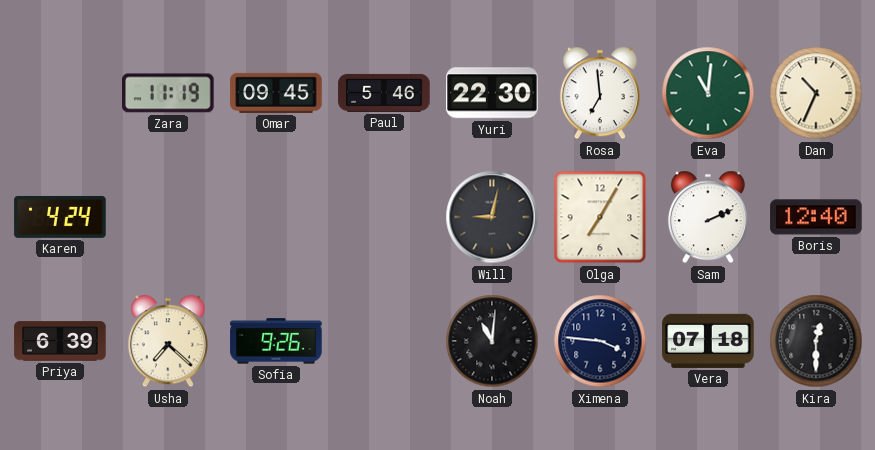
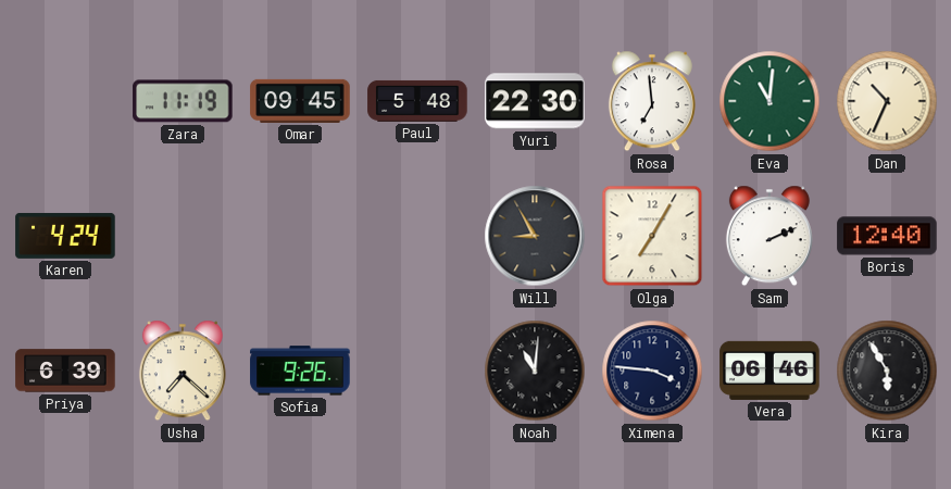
Paul: 5:46 -> 5:48
Will: 9:02 -> 8:55
Vera: 07:18 -> 06:46
Kira: 12:30 -> 5:55
